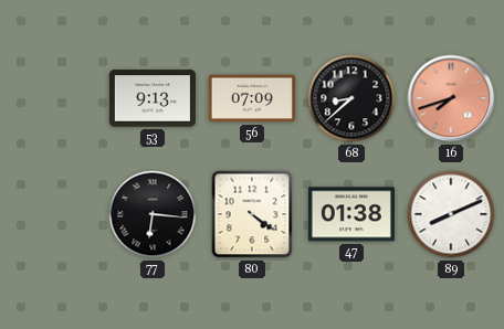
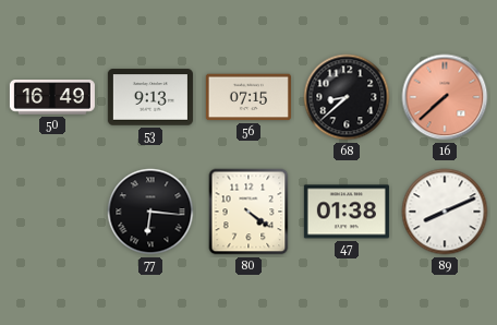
50: none -> 16:49
56: 07:09 -> 07:15
16: 7:42 -> 7:38
